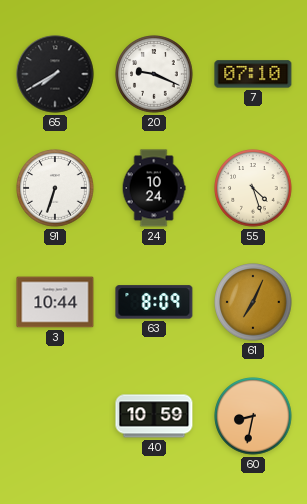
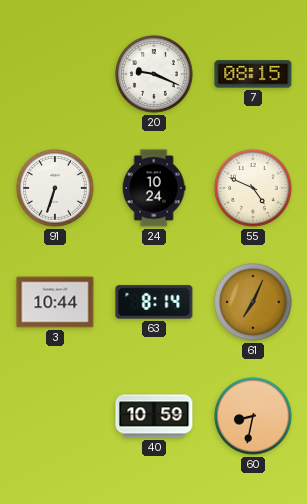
65: 7:40 -> none
7: 07:10 -> 08:15
55: 4:27 -> 4:49
63: 8:09 -> 8:14
